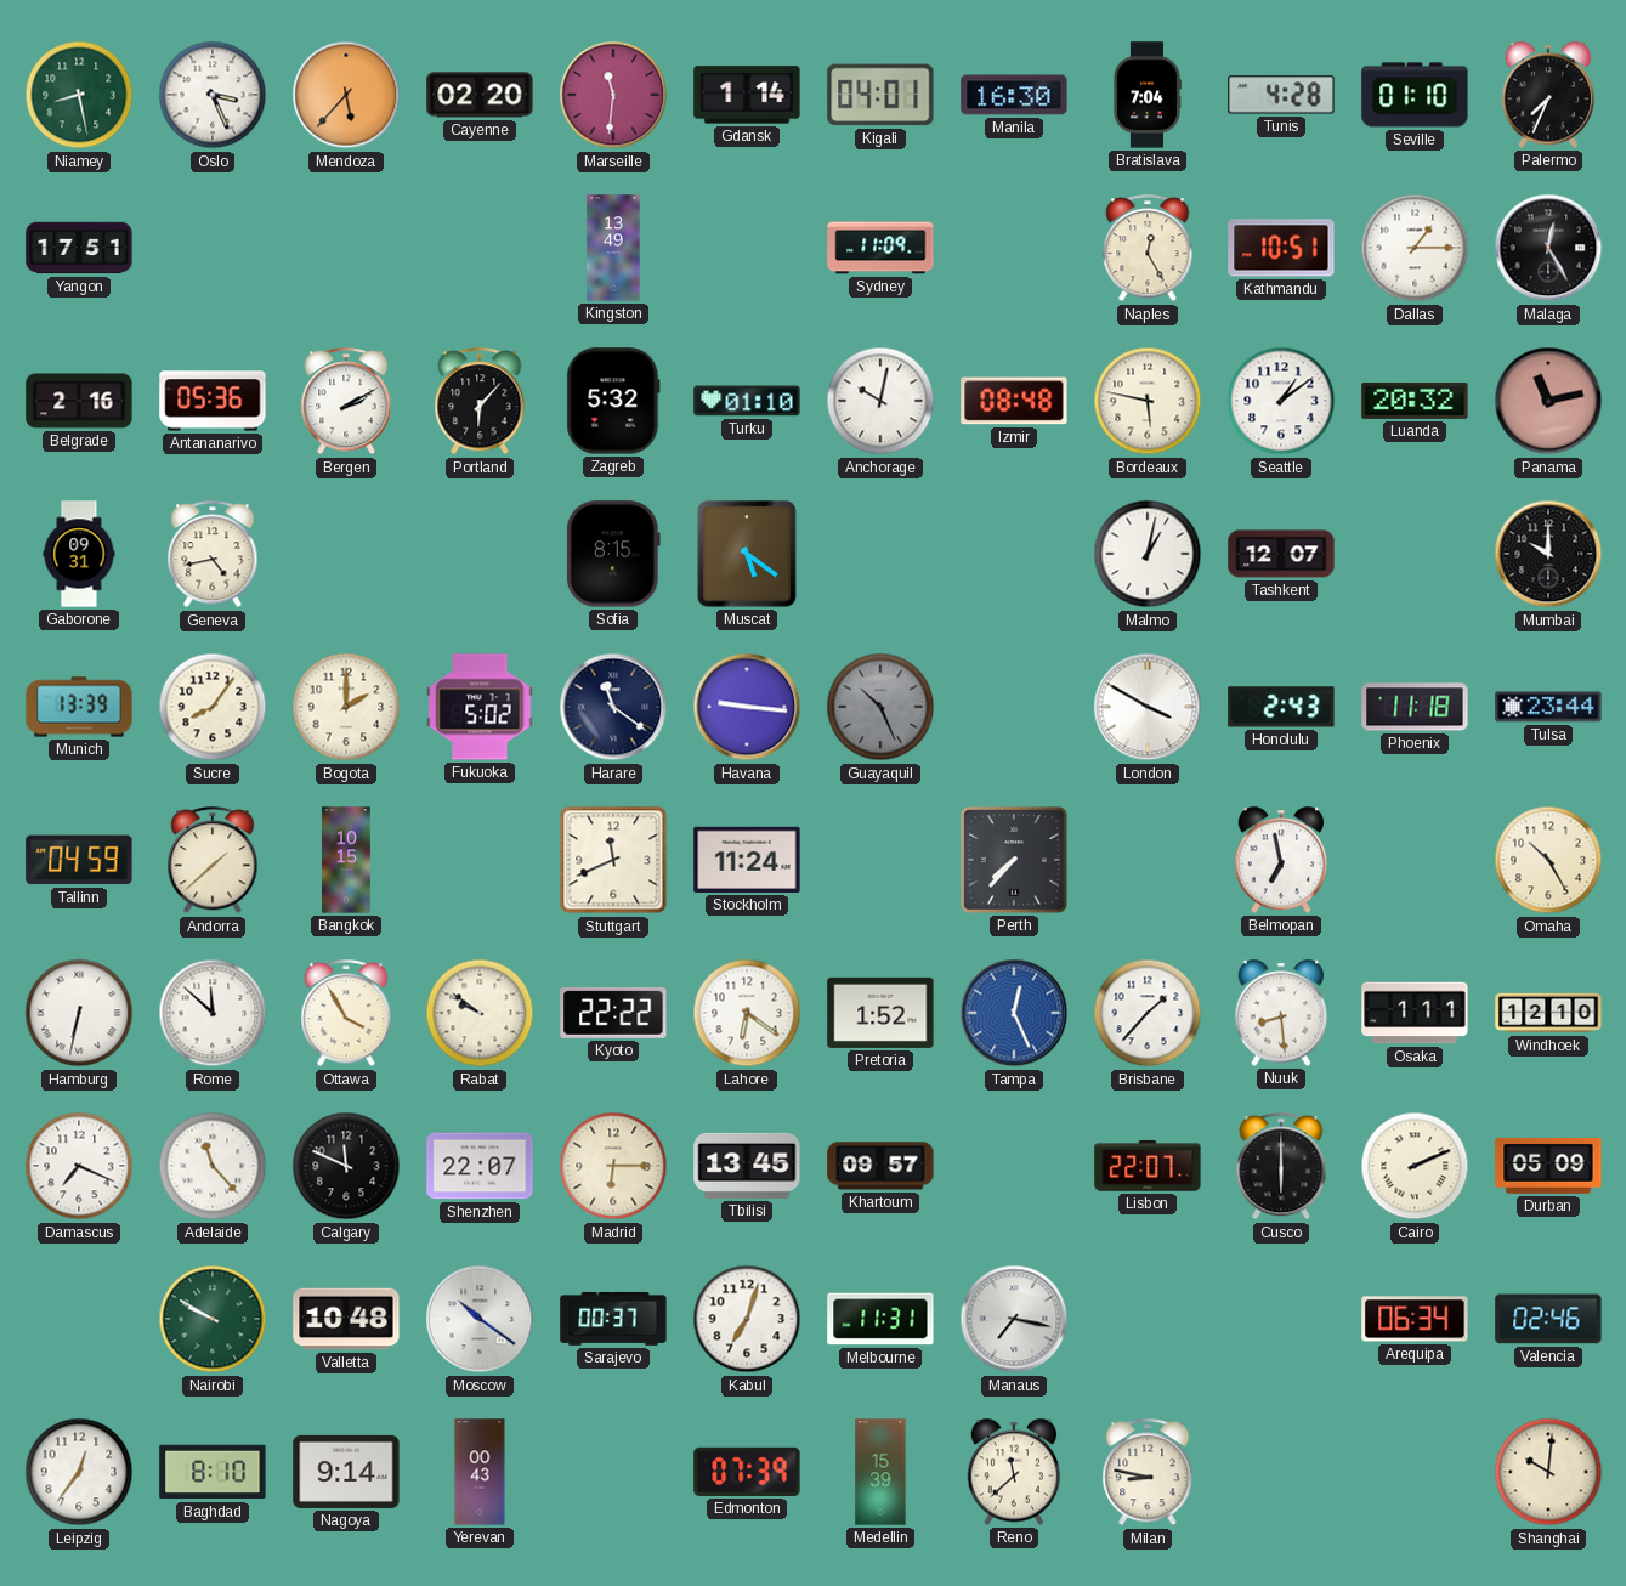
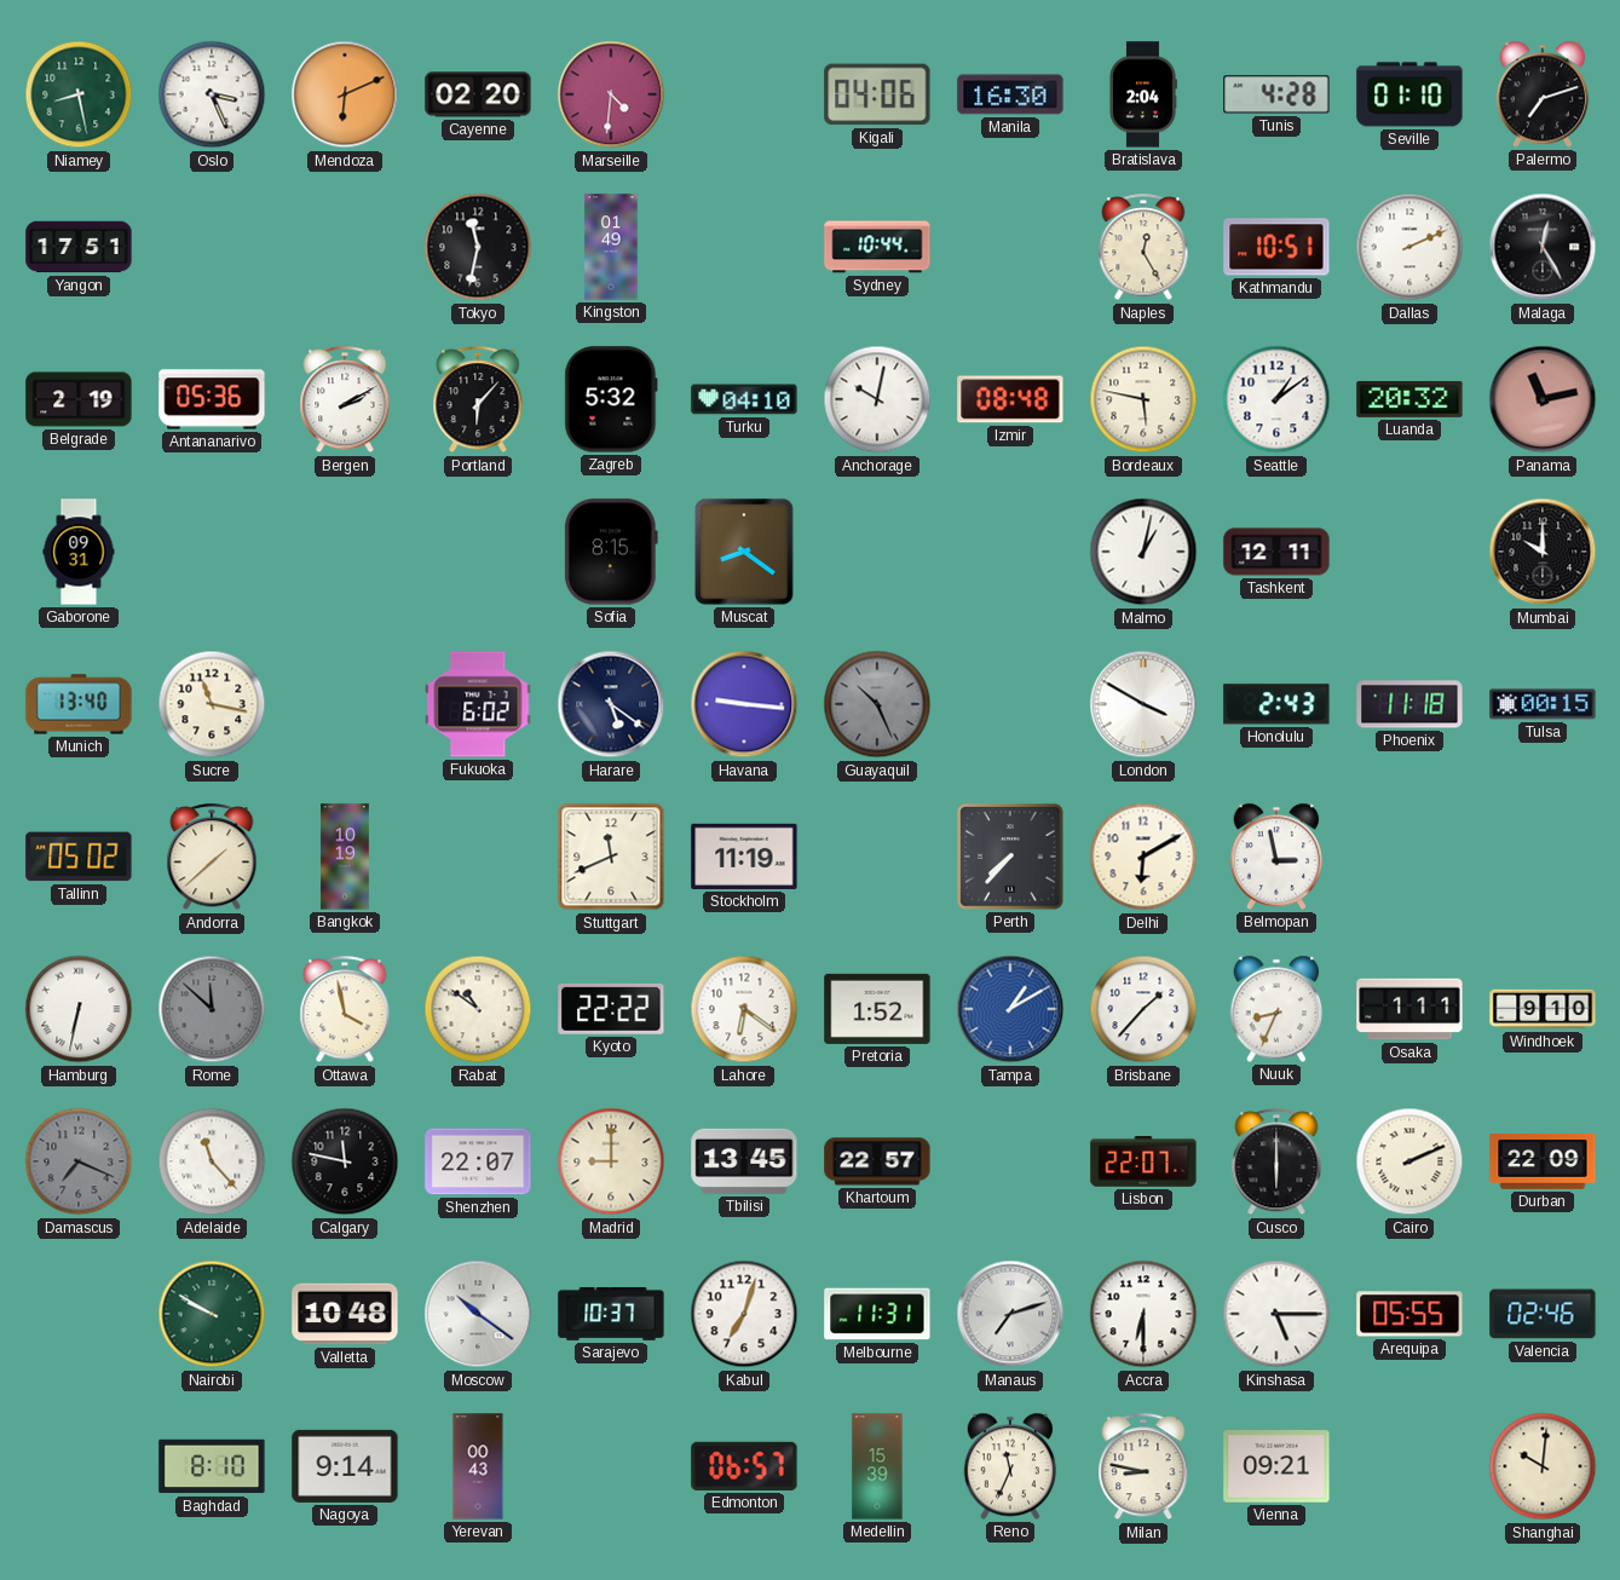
Mendoza: 5:37 -> 6:11
Marseille: 11:31 -> 4:31
Gdansk: 1:14 -> none
Kigali: 04:01 -> 04:06
Bratislava: 7:04 -> 2:04
Palermo: 7:34 -> 7:12
Tokyo: none -> 11:32
Kingston: 13:49 -> 01:49
Sydney: 11:09 -> 10:44
Dallas: 1:15 -> 2:11
Belgrade: 2:16 -> 2:19
Turku: 01:10 -> 04:10
Geneva: 4:43 -> none
Muscat: 5:21 -> 8:21
Tashkent: 12:07 -> 12:11
Munich: 13:39 -> 13:40
Sucre: 8:06 -> 11:17
Bogota: 2:00 -> none
Fukuoka: 5:02 -> 6:02
Harare: 11:21 -> 5:21
Tulsa: 23:44 -> 00:15
Tallinn: 04:59 -> 05:02
Bangkok: 10:15 -> 10:19
Stockholm: 11:24 -> 11:19
Delhi: none -> 6:10
Belmopan: 6:58 -> 2:58
Omaha: 10:25 -> none
Rome dial: white -> grey
Ottawa: 3:55 -> 3:58
Rabat: 9:51 -> 10:51
Tampa: 12:26 -> 1:10
Nuuk: 8:29 -> 8:34
Windhoek: 12:10 -> 9:10
Damascus dial: white -> grey
Calgary: 11:49 -> 11:47
Madrid: 6:15 -> 9:00
Khartoum: 09:57 -> 22:57
Durban: 05:09 -> 22:09
Sarajevo: 00:37 -> 10:37
Manaus: 7:17 -> 7:12
Accra: none -> 6:30
Kinshasa: none -> 5:15
Arequipa: 06:34 -> 05:55
Leipzig: 12:36 -> none
Edmonton: 07:39 -> 06:57
Reno: 11:38 -> 11:34
Vienna: none -> 09:21
